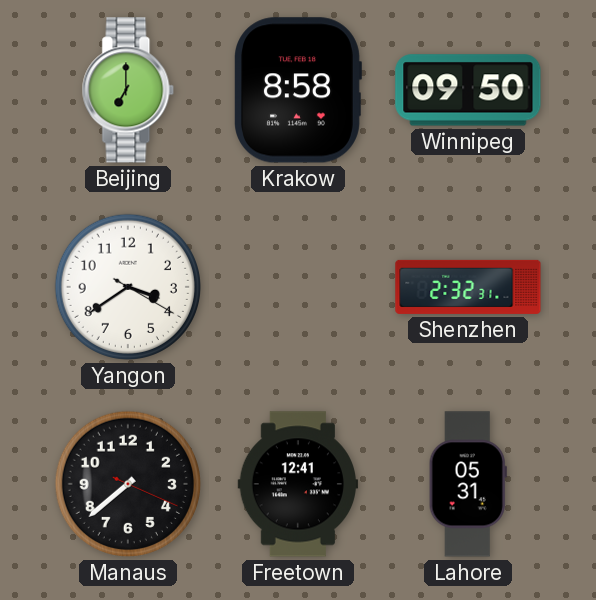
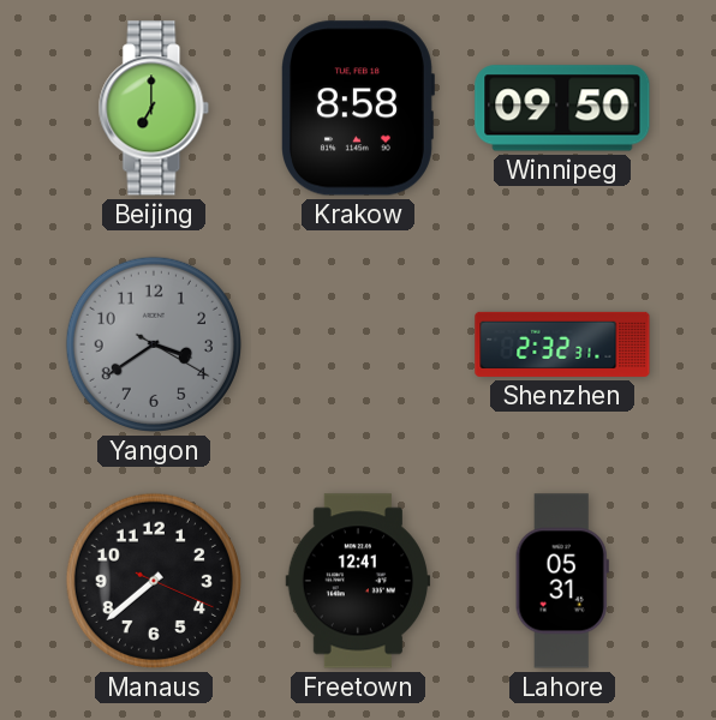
Yangon dial: white -> grey
